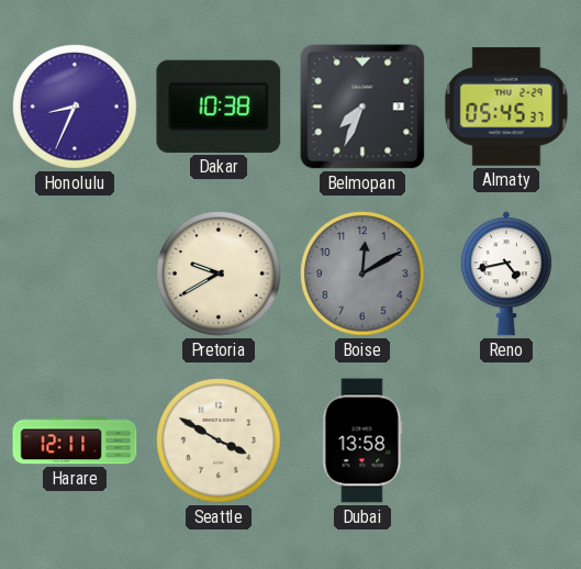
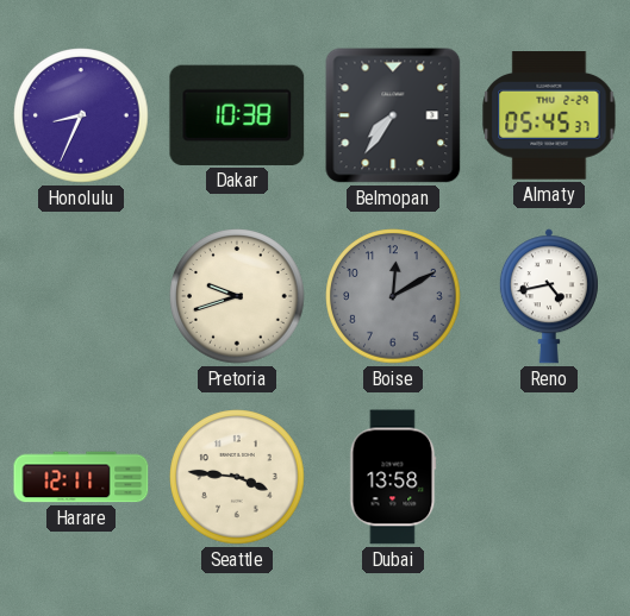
Belmopan: 7:34 -> 7:36
Pretoria: 9:40 -> 9:42
Seattle: 3:50 -> 3:46
